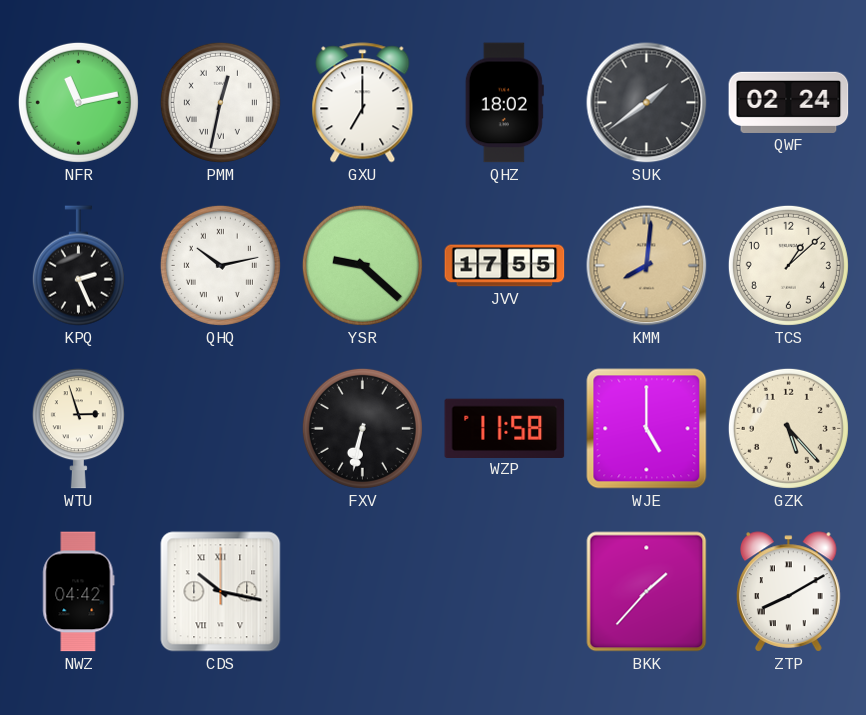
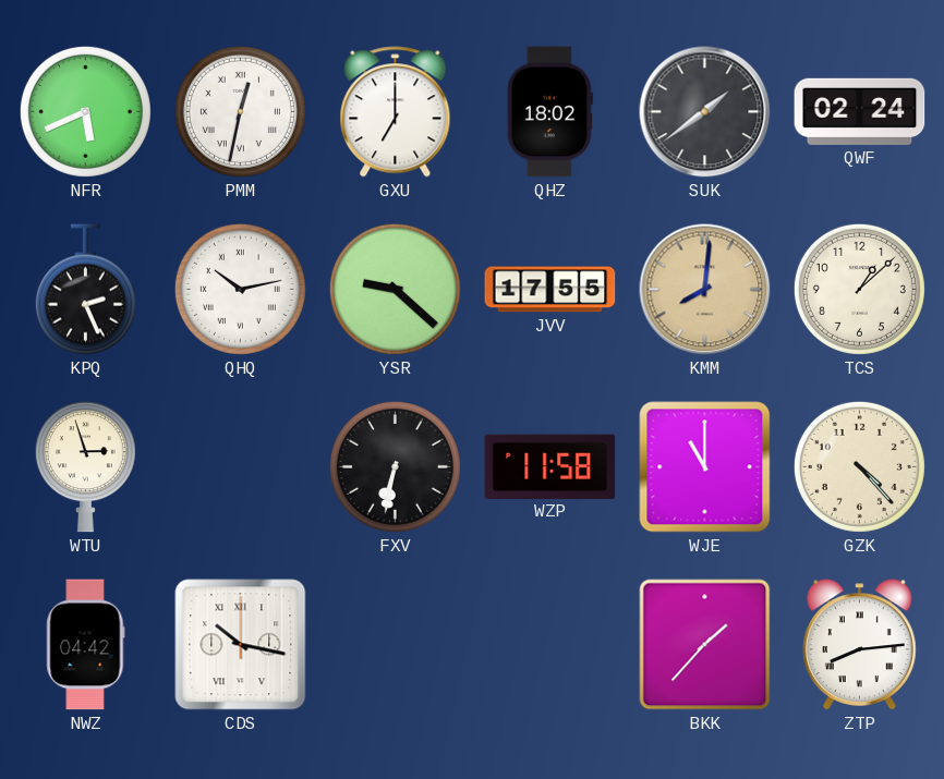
NFR: 11:13 -> 5:41
WJE: 5:00 -> 11:00
GZK: 5:23 -> 4:23
ZTP: 8:10 -> 8:14
